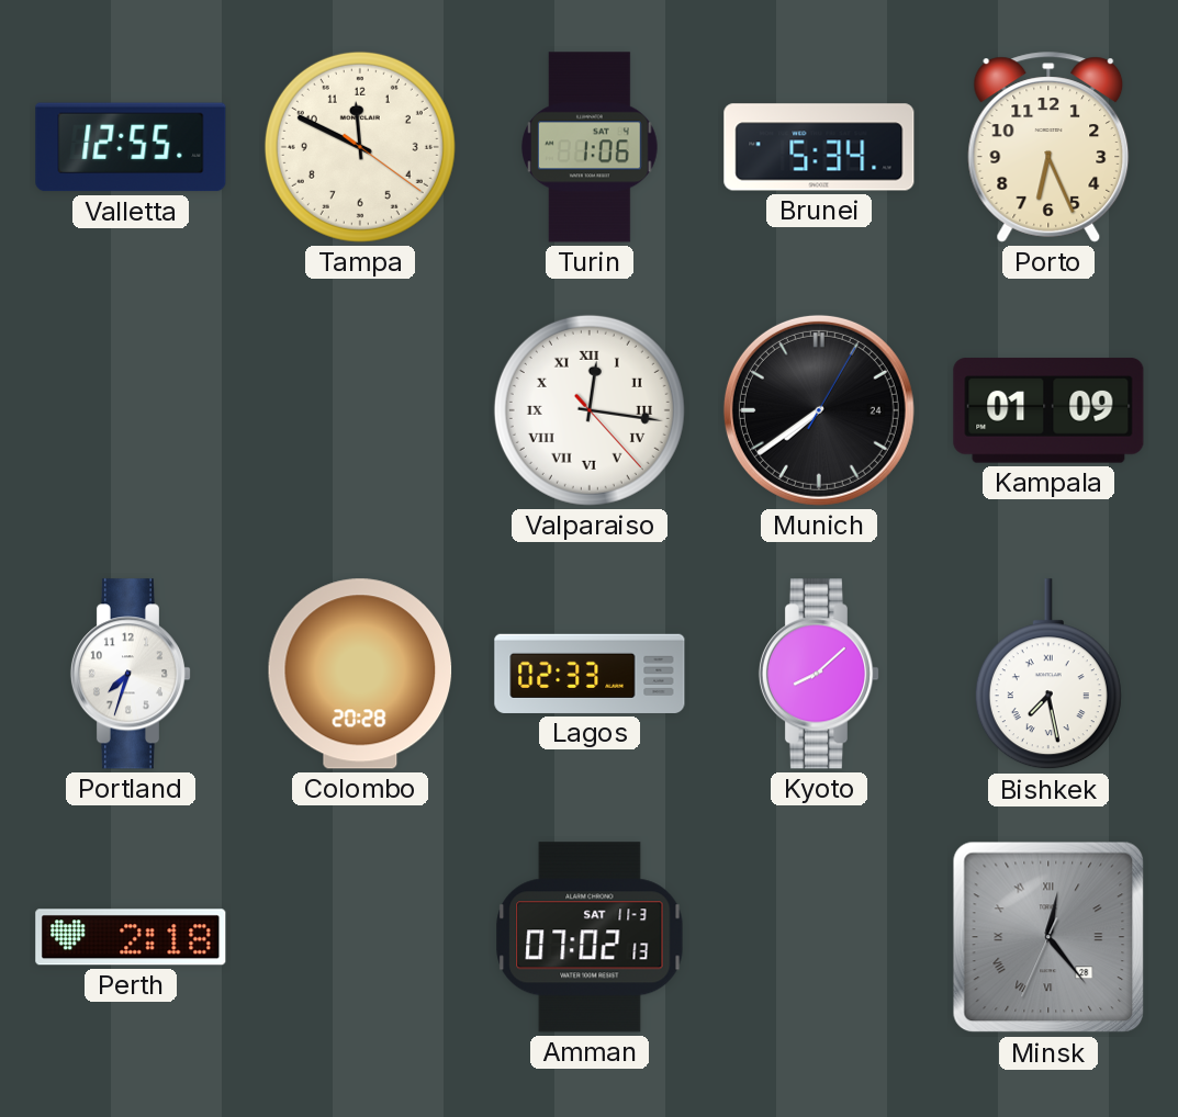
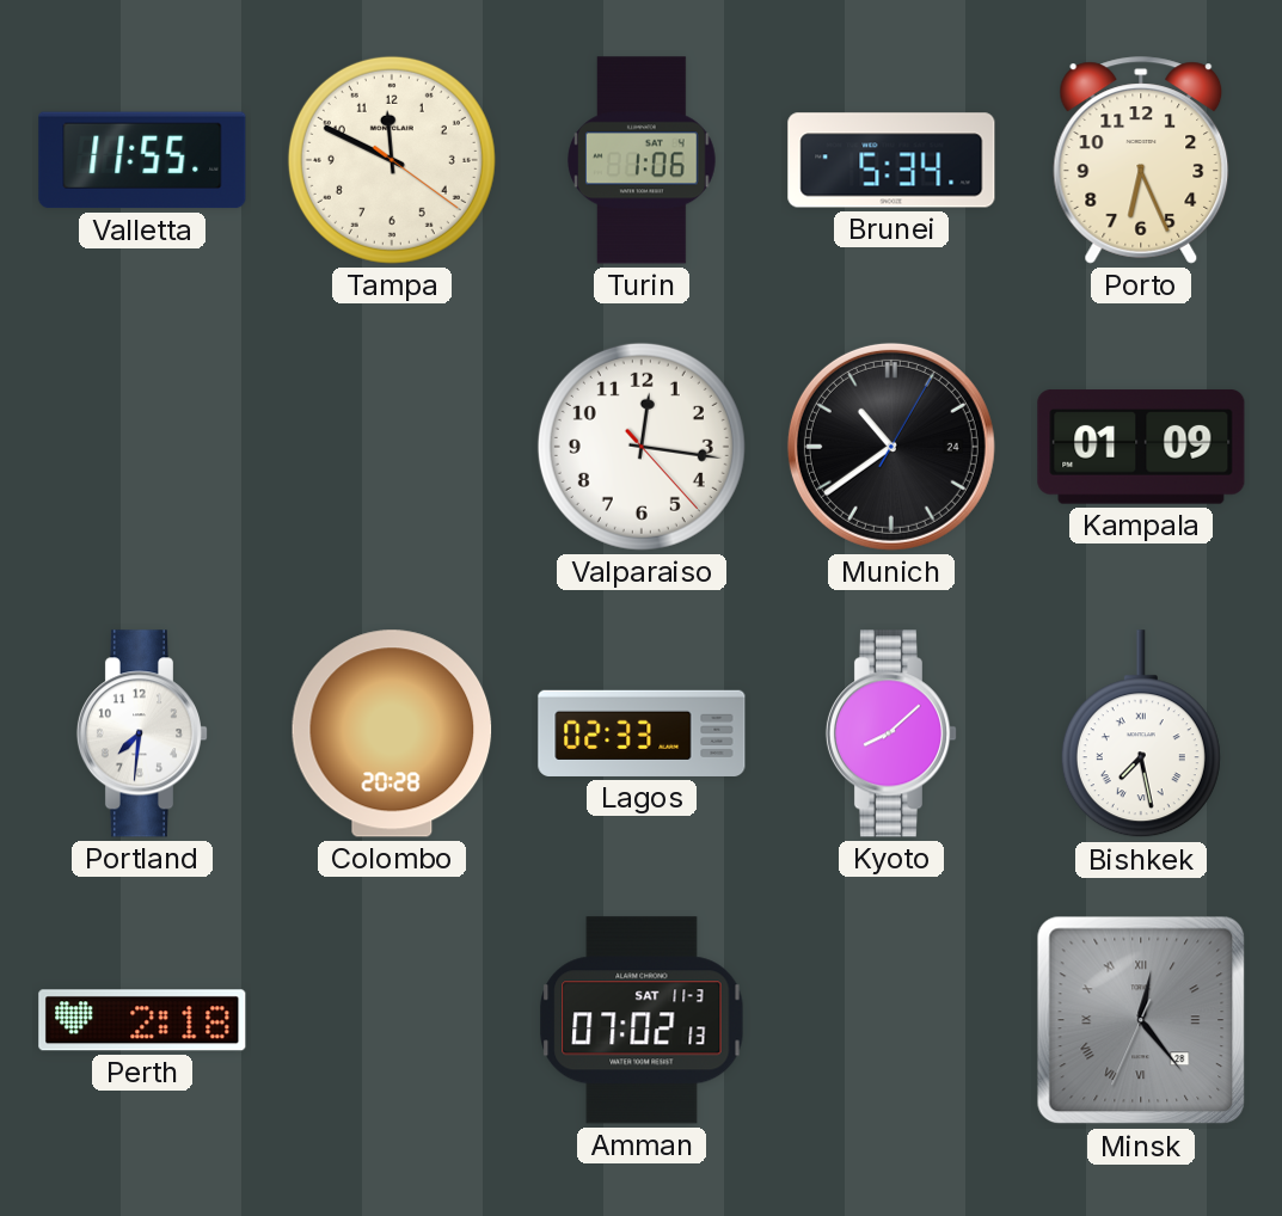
Valletta: 12:55 -> 11:55
Valparaiso numerals: Roman -> Arabic
Munich: 7:39 -> 10:39
Portland: 7:33 -> 7:31
